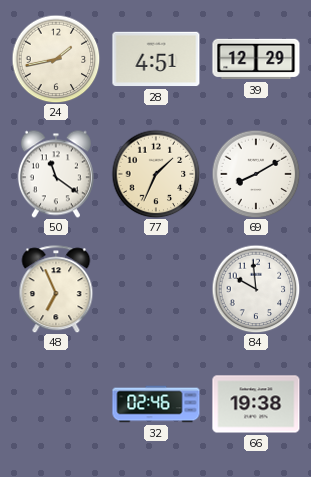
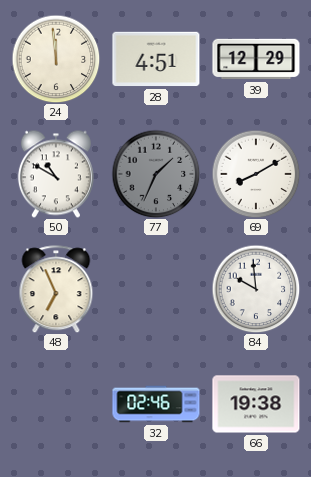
24: 1:43 -> 11:59
50: 11:21 -> 10:50
77 dial: cream -> grey
